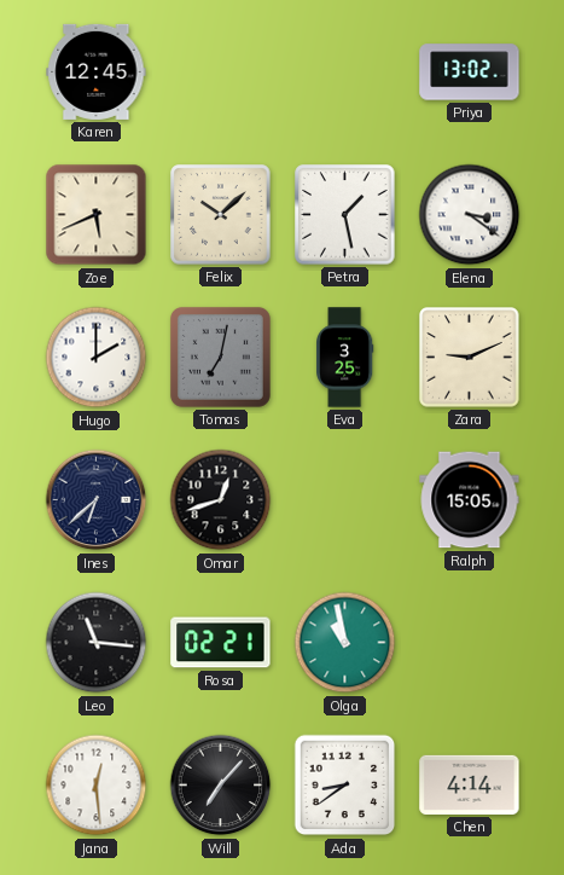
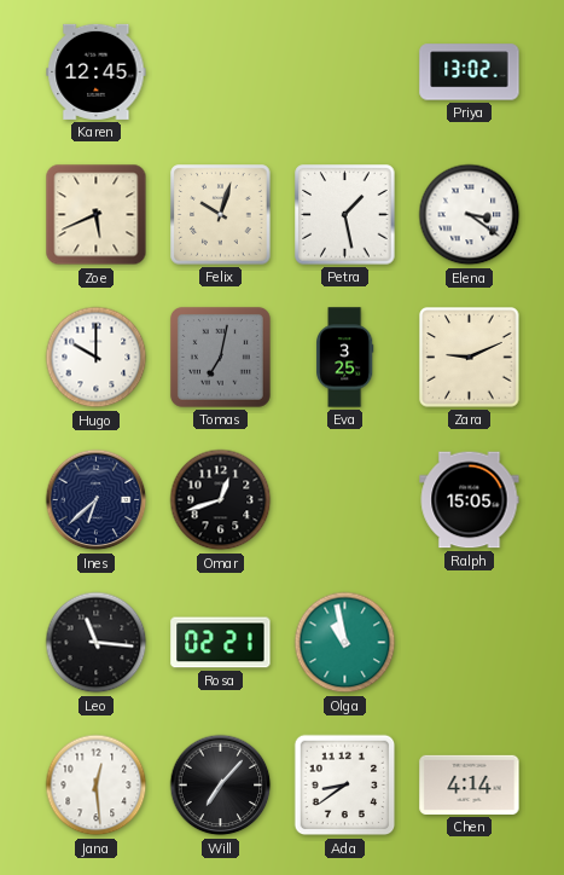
Felix: 10:08 -> 10:03
Hugo: 2:00 -> 10:00
